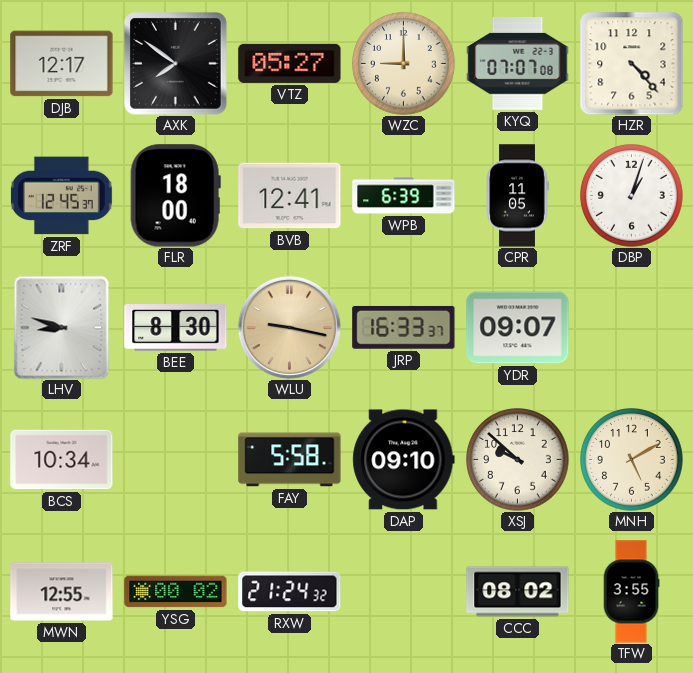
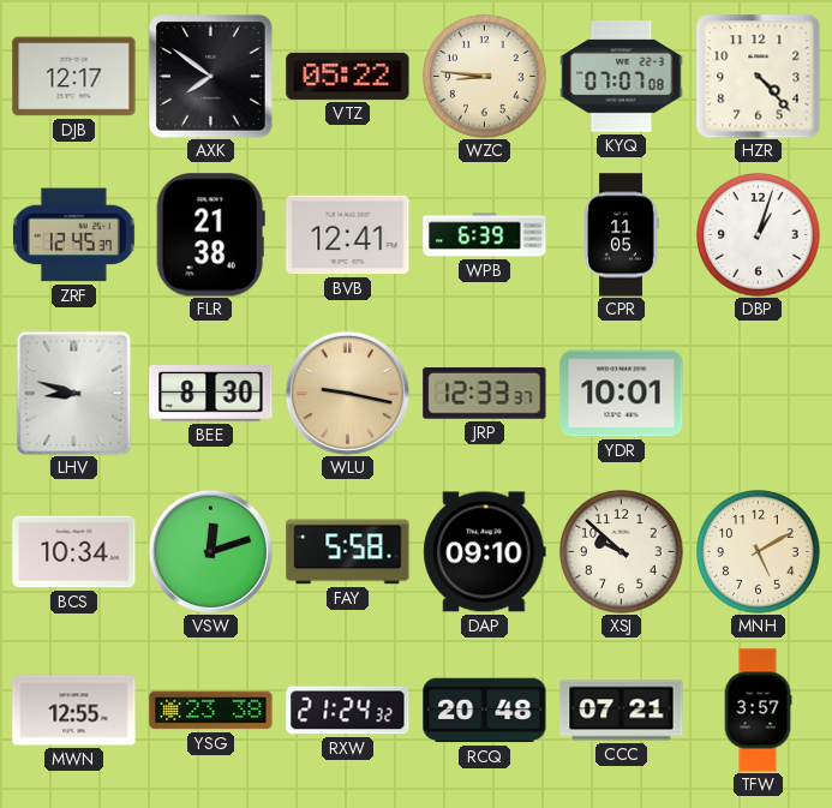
VTZ: 05:27 -> 05:22
WZC: 9:00 -> 8:46
FLR: 18:00 -> 21:38
JRP: 16:33 -> 12:33
YDR: 09:07 -> 10:01
VSW: none -> 12:12
YSG: 00:02 -> 23:38
RCQ: none -> 20:48
CCC: 08:02 -> 07:21
TFW: 3:55 -> 3:57
